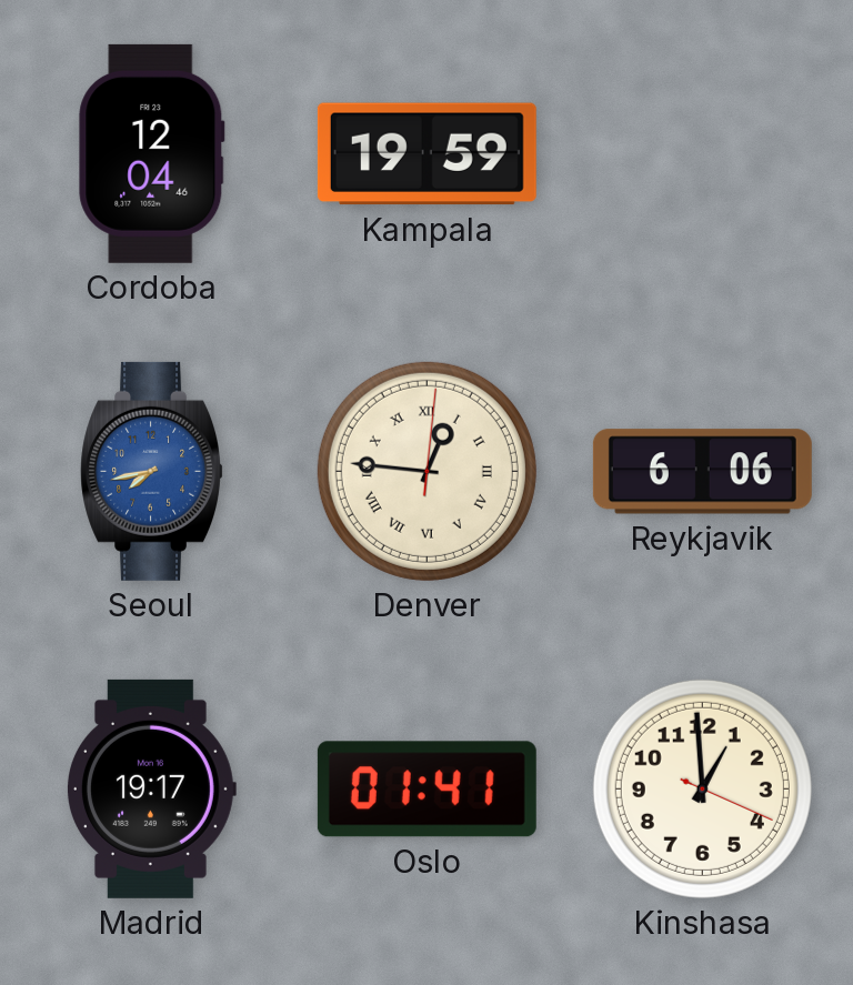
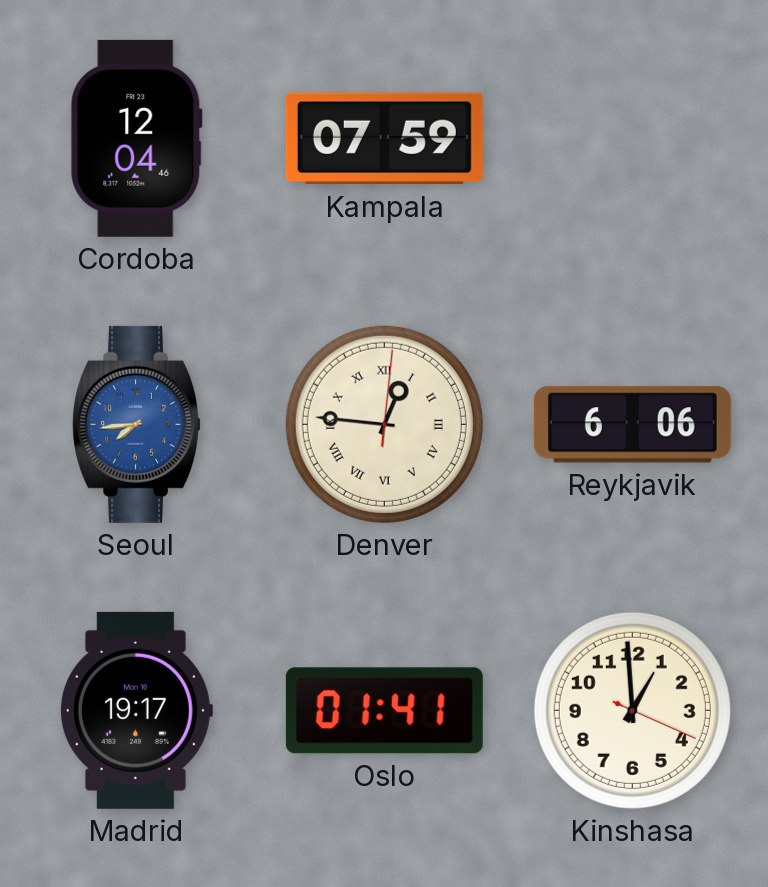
Kampala: 19:59 -> 07:59
Seoul: 7:43 -> 7:44
